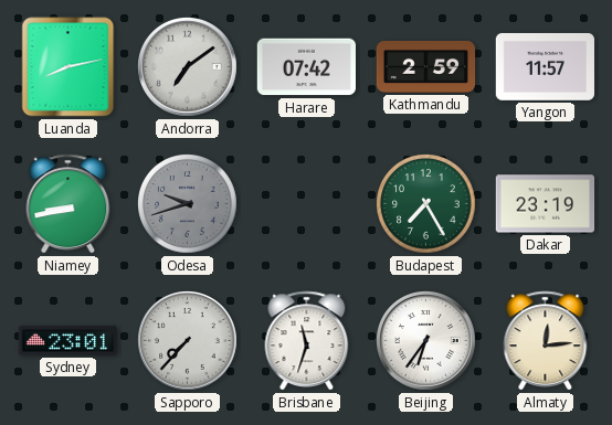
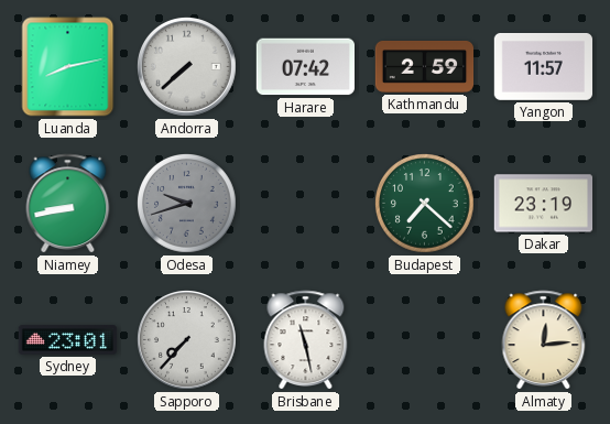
Andorra: 7:09 -> 7:38
Budapest: 7:25 -> 7:22
Brisbane: 11:33 -> 11:28
Beijing: 6:36 -> none
